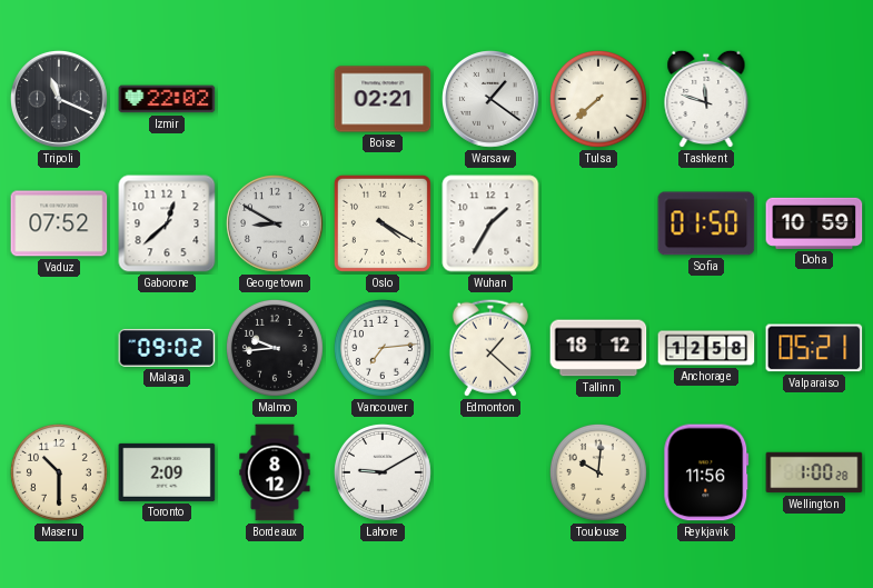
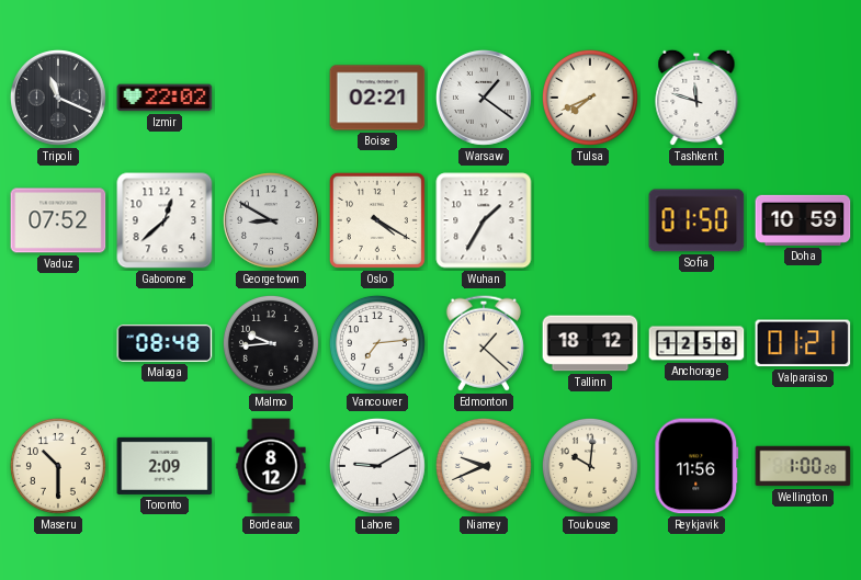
Tulsa: 7:38 -> 7:41
Malaga: 09:02 -> 08:48
Valparaiso: 05:21 -> 01:21
Niamey: none -> 9:41
